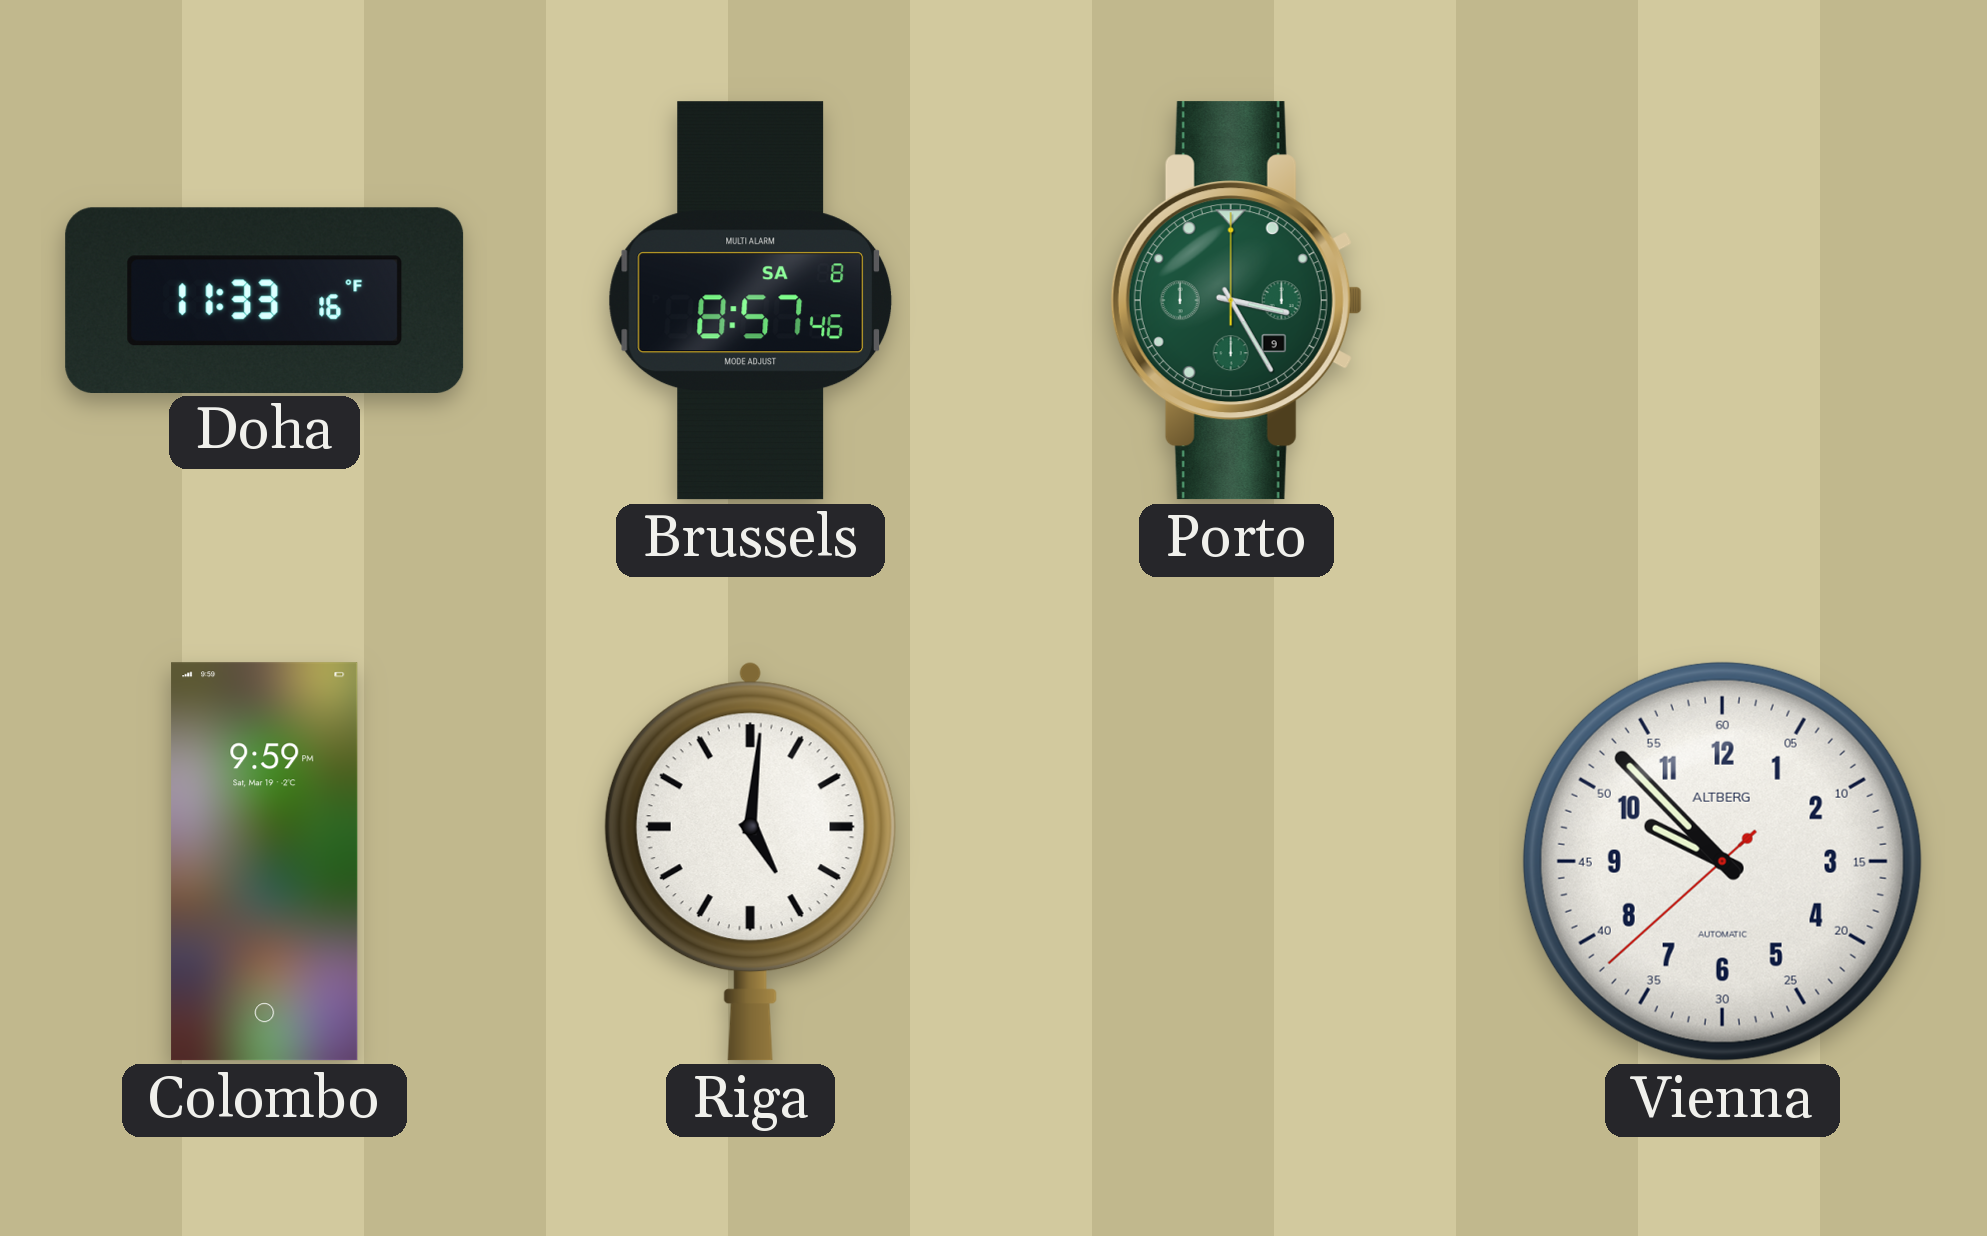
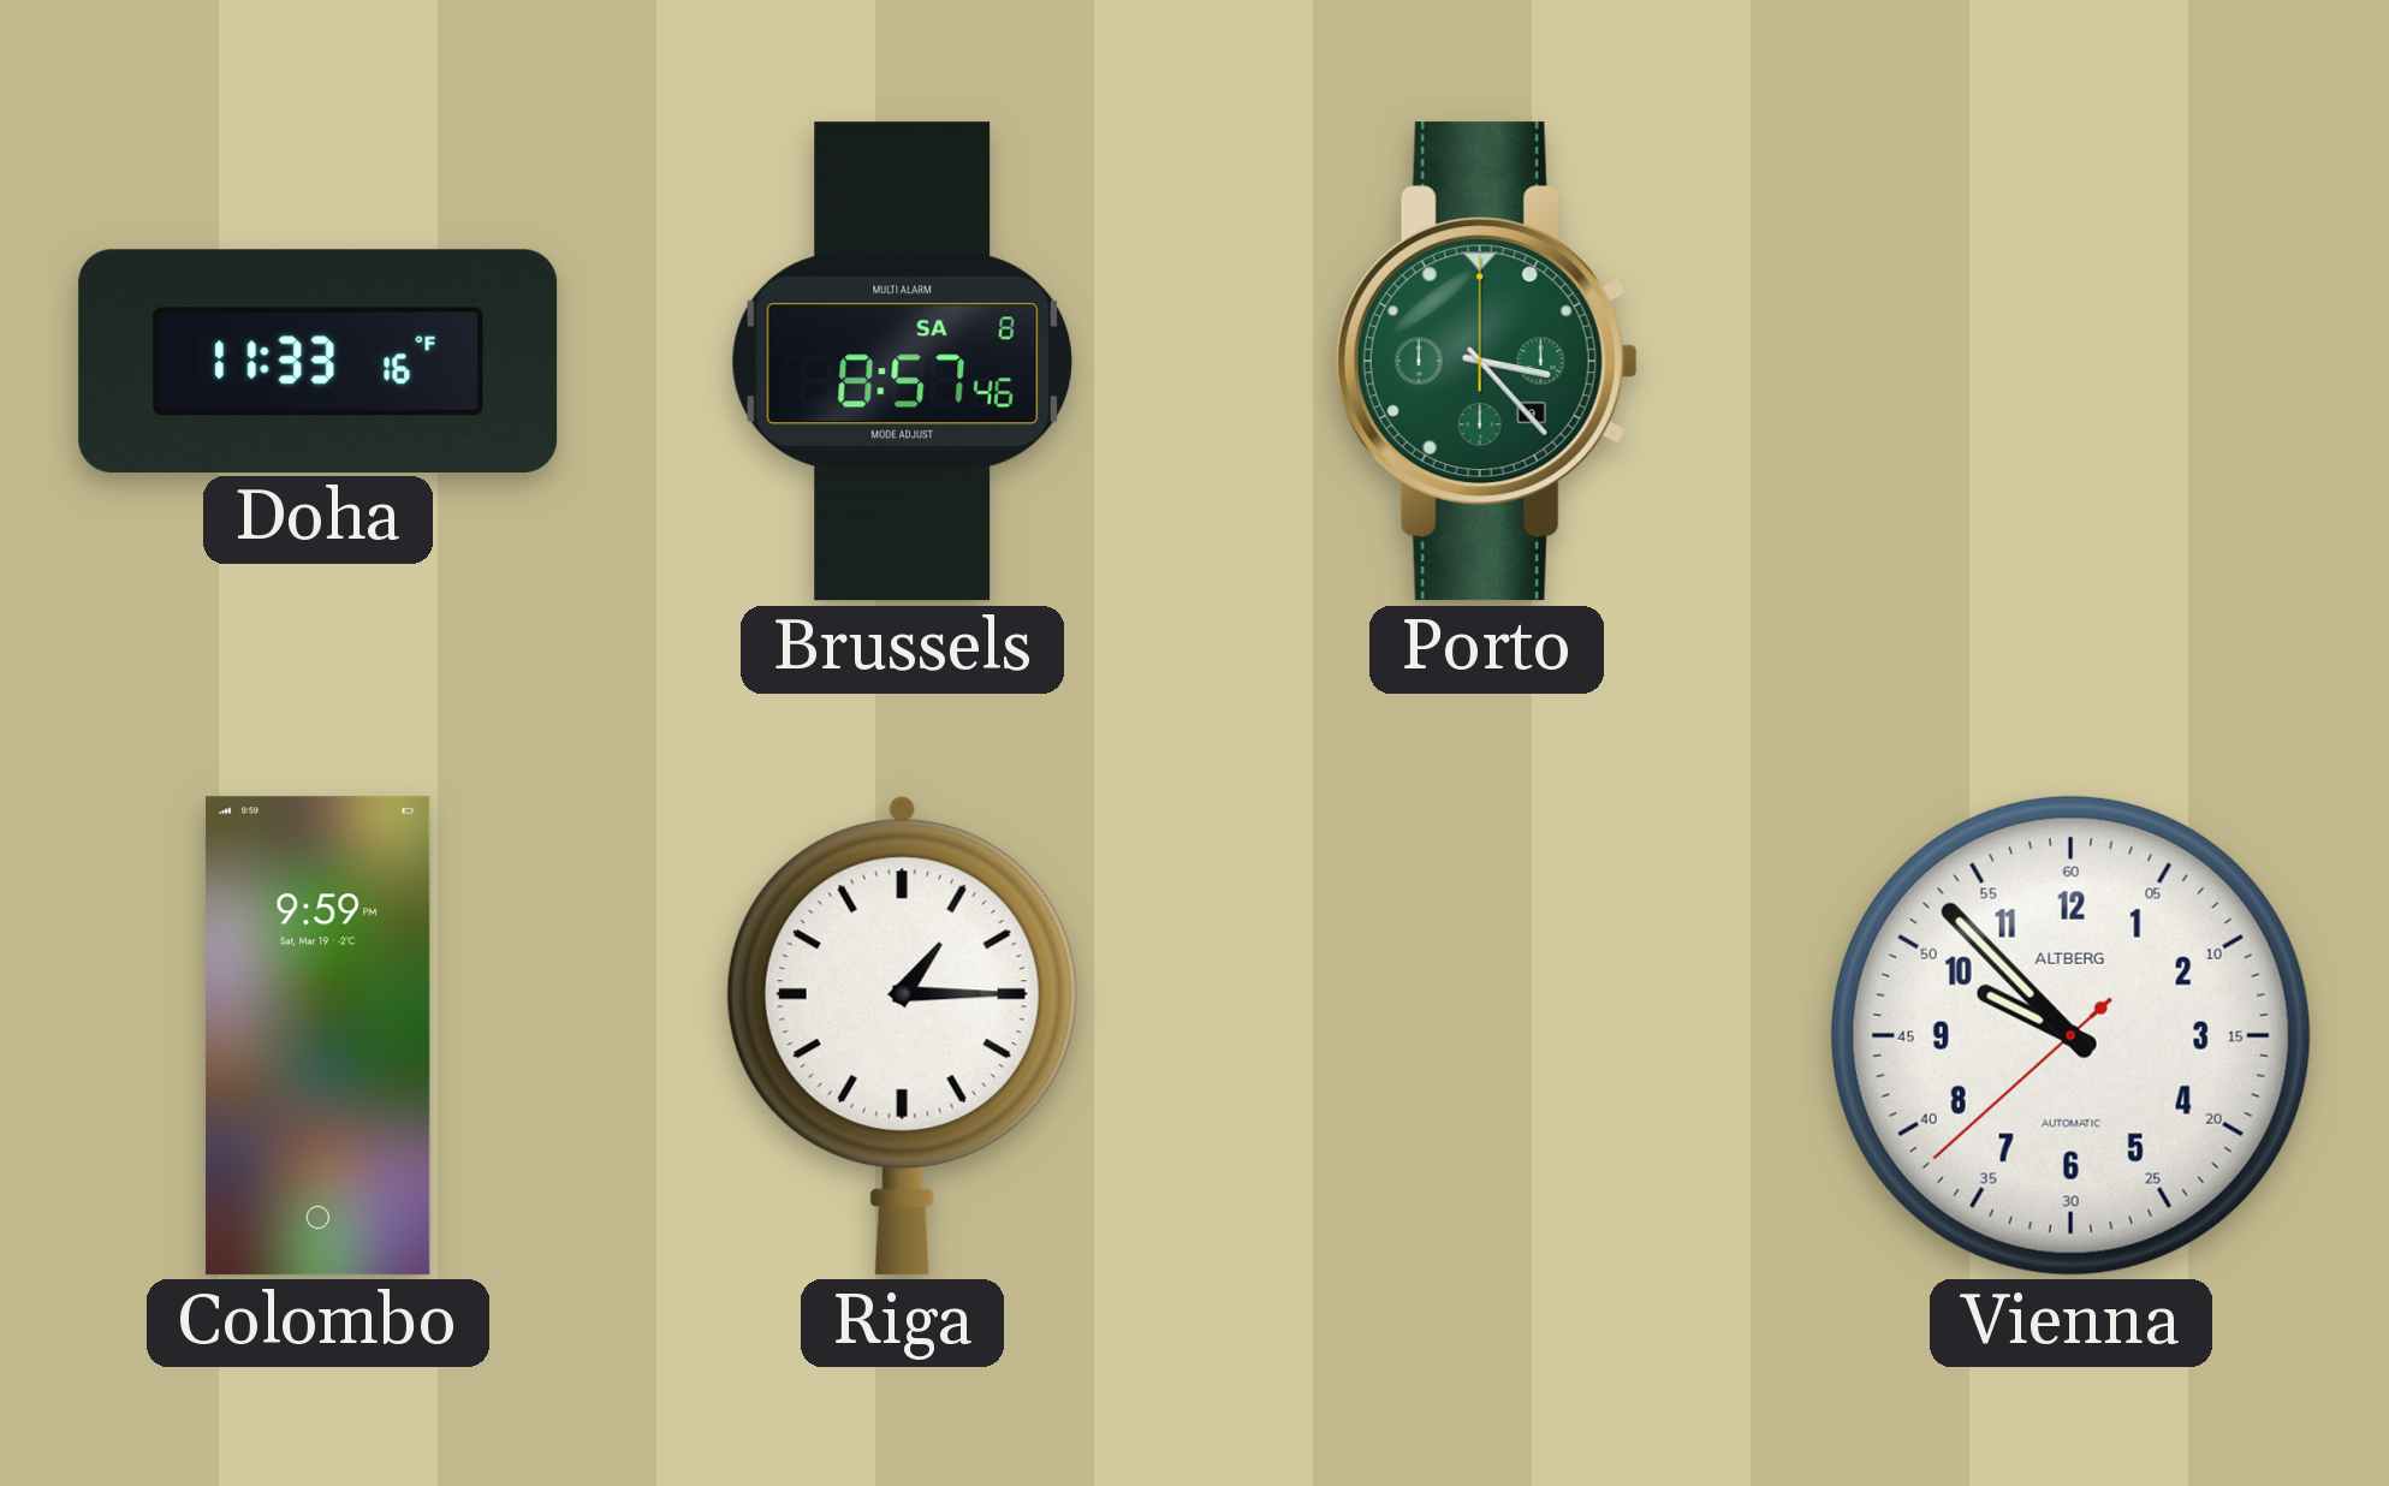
Porto: 3:25 -> 3:23
Riga: 5:01 -> 1:15
